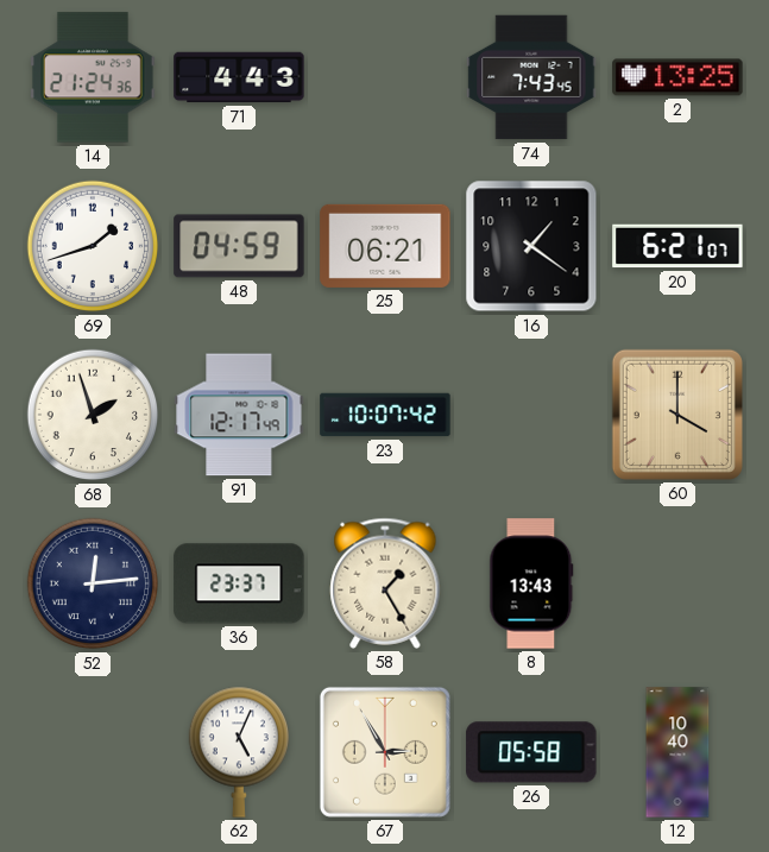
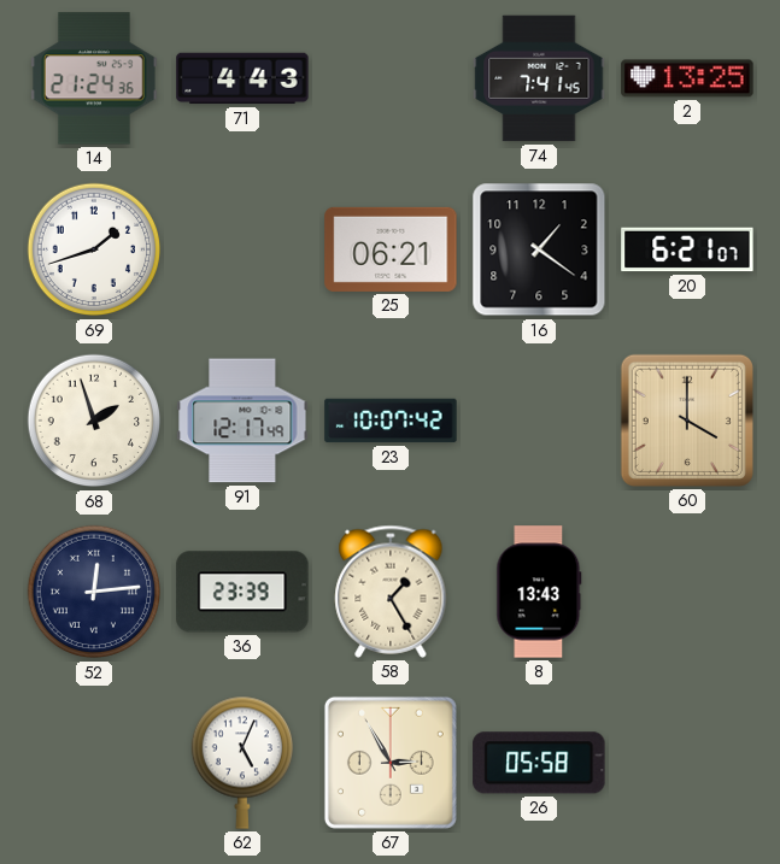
74: 7:43 -> 7:41
48: 04:59 -> none
36: 23:37 -> 23:39
12: 10:40 -> none
